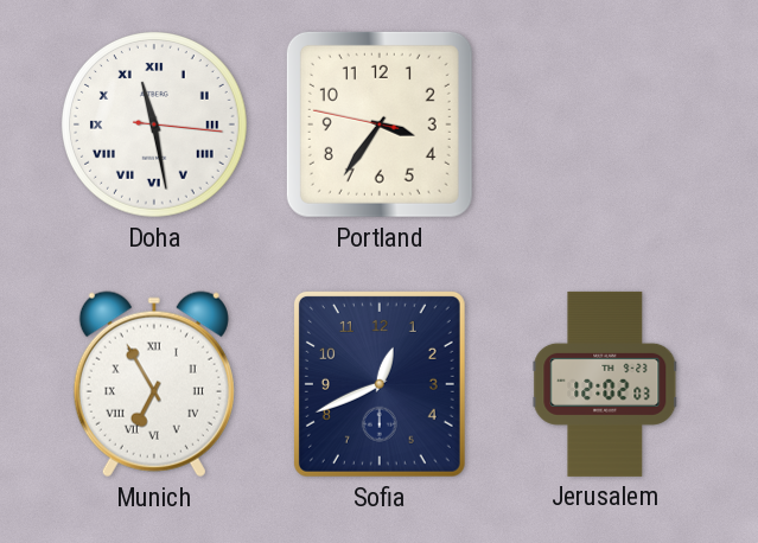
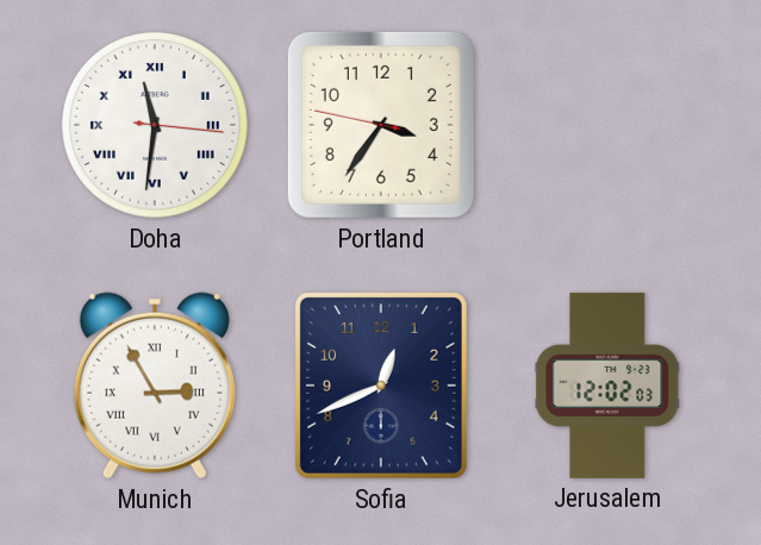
Doha: 11:28 -> 11:31
Munich: 6:55 -> 2:55
